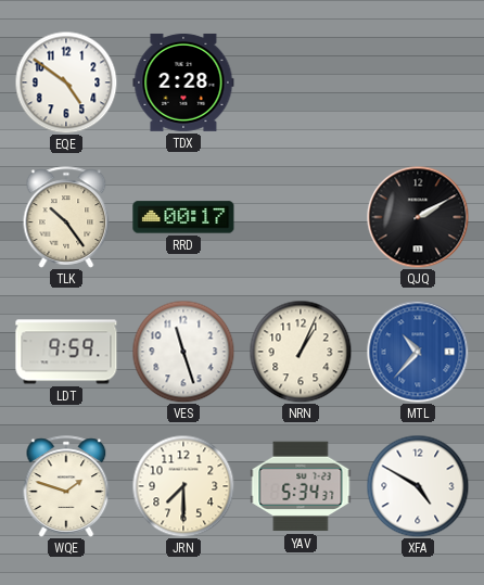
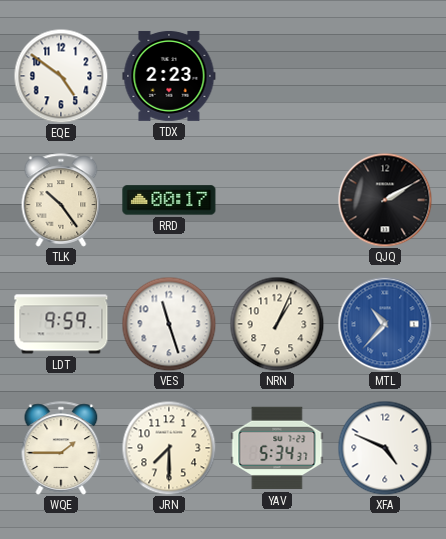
TDX: 2:28 -> 2:23
WQE: 1:48 -> 1:45
XFA: 4:50 -> 4:49
